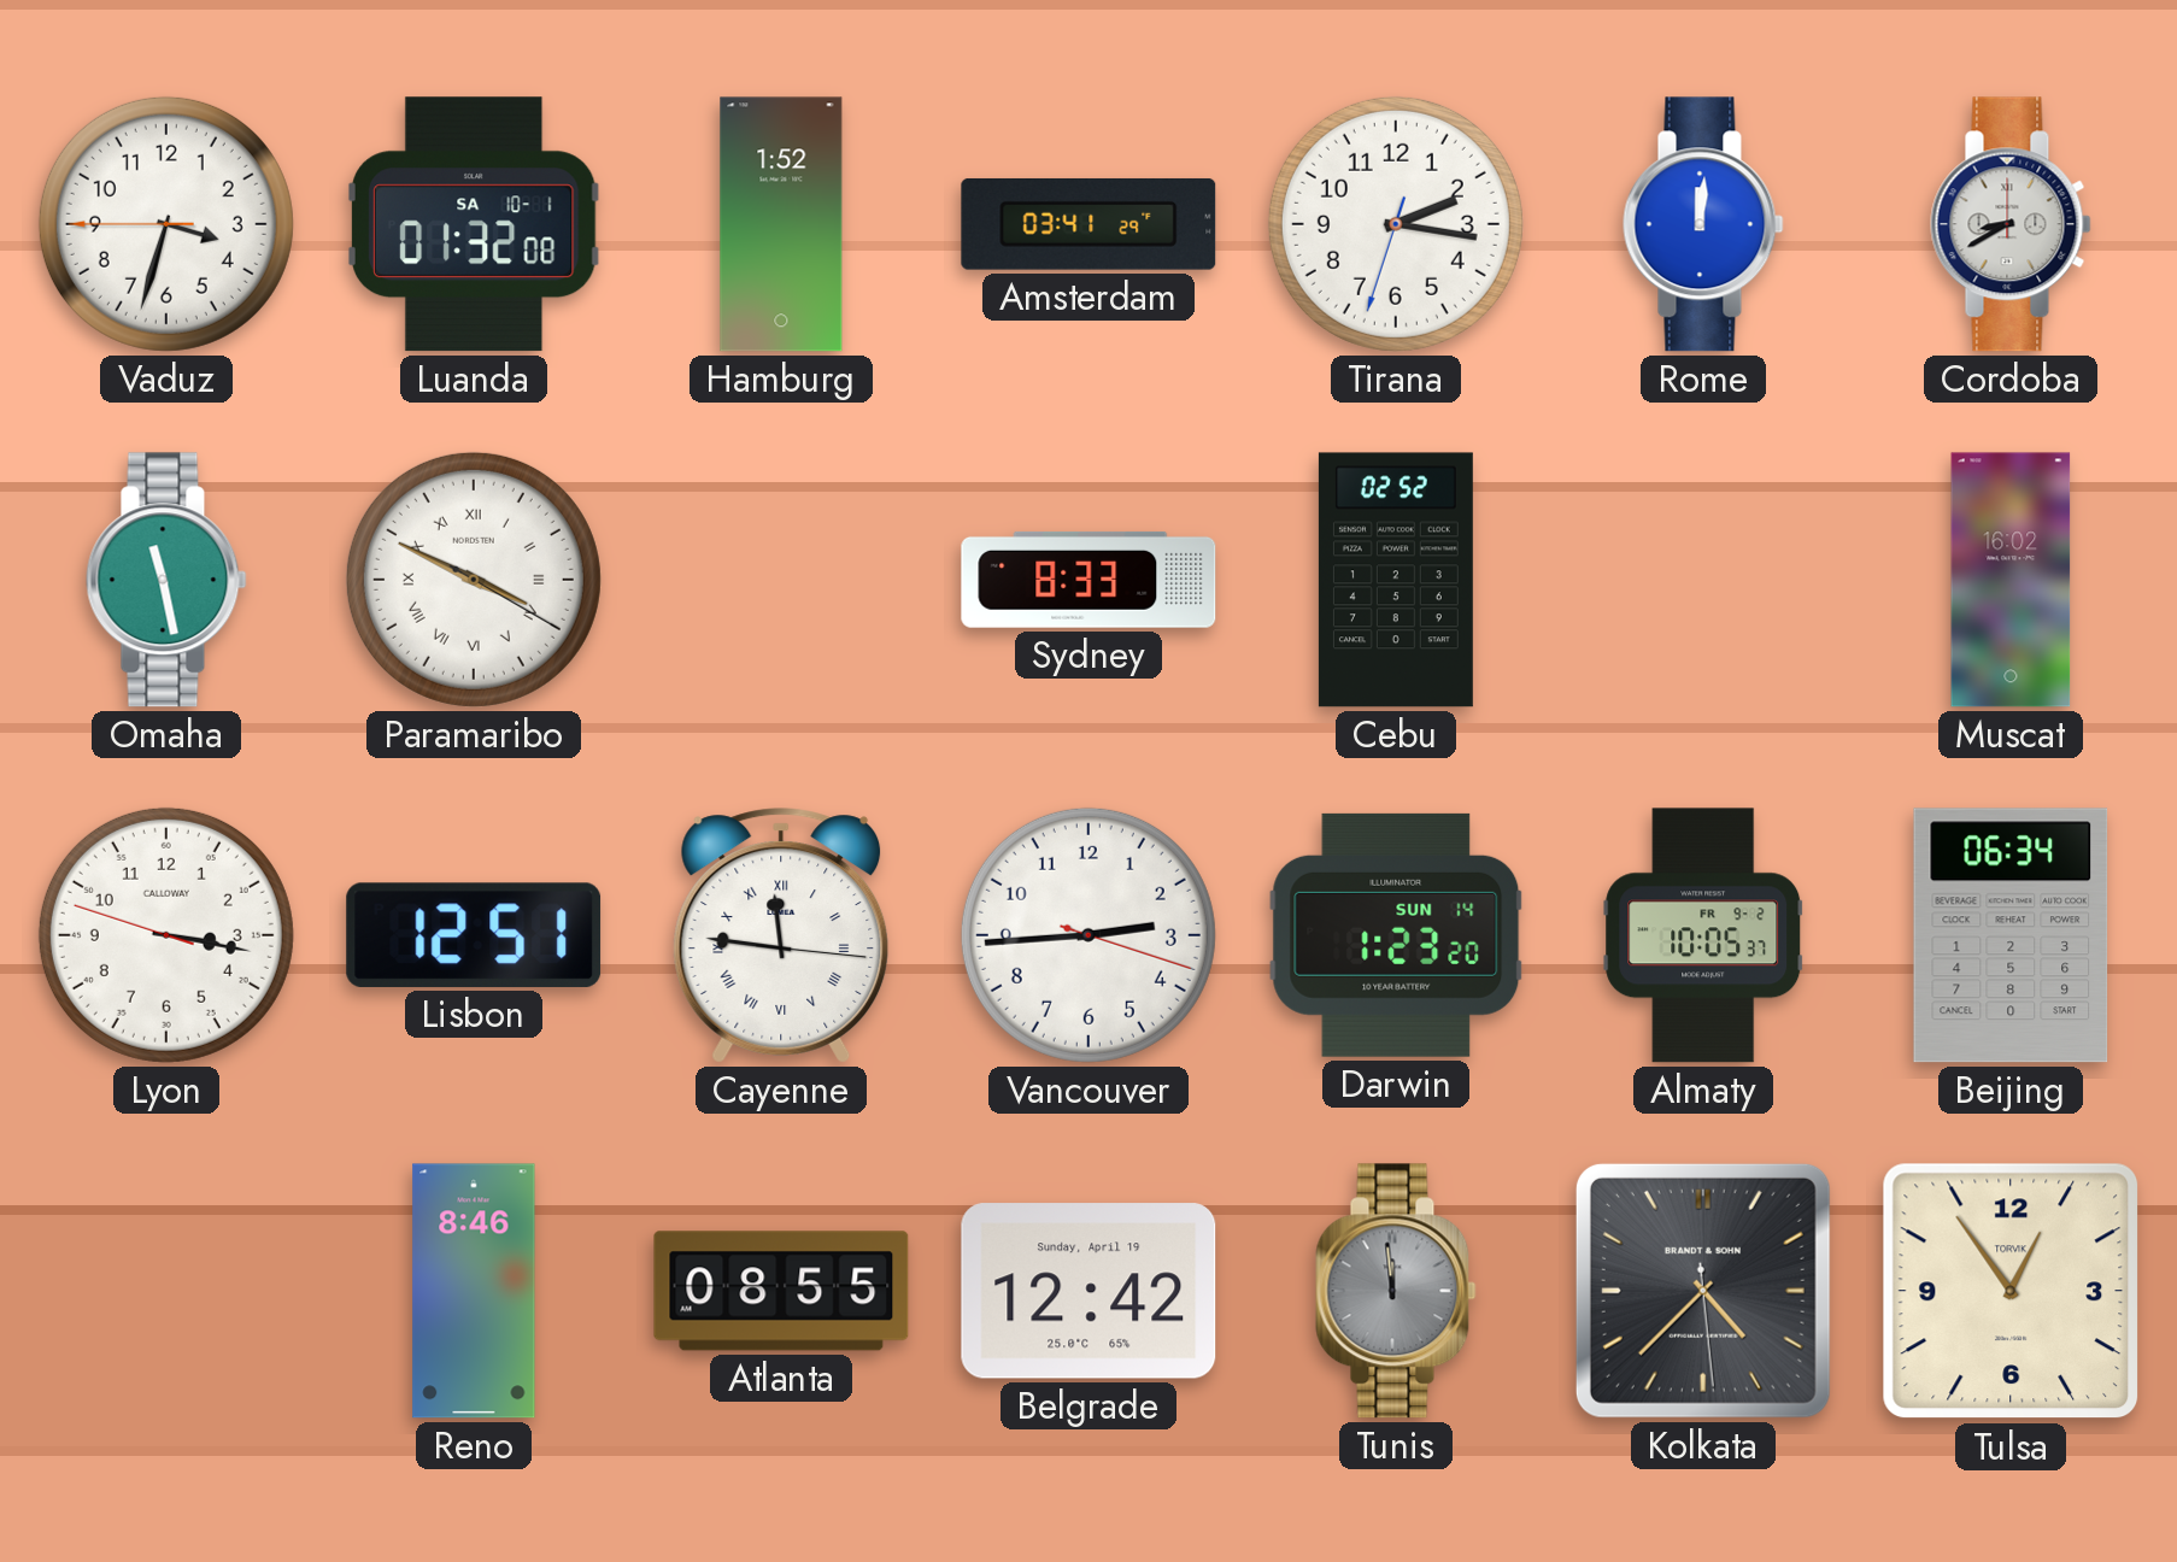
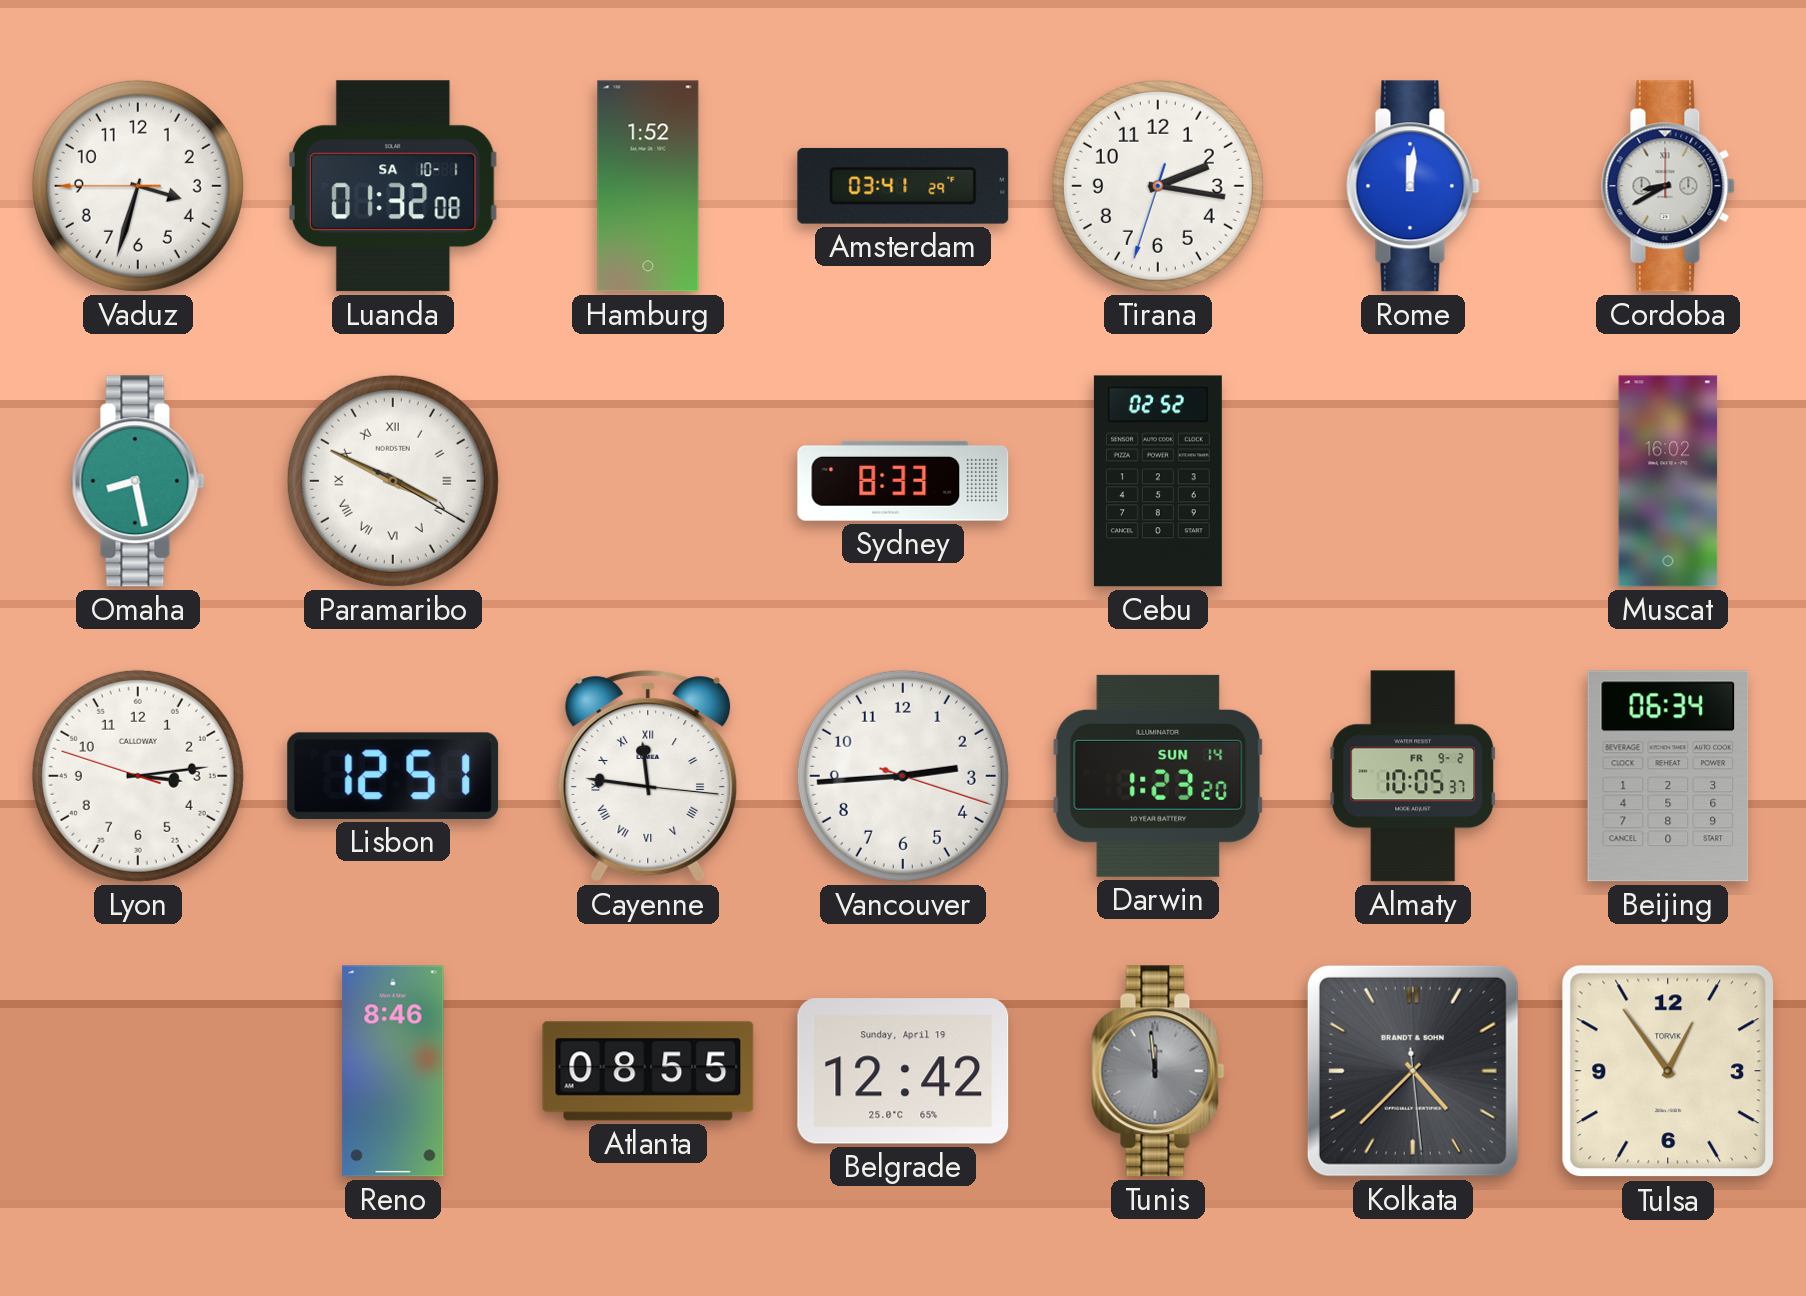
Omaha: 11:28 -> 8:28
Lyon: 3:16 -> 3:13
